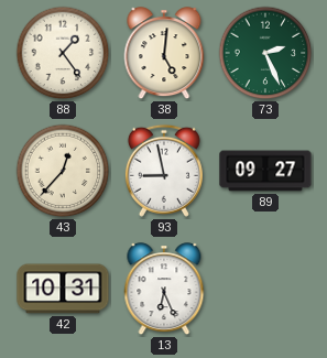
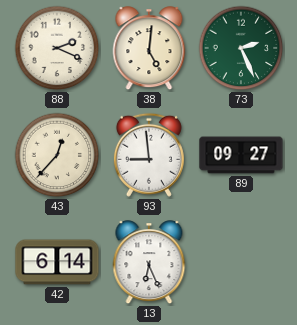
88: 1:24 -> 2:19
93: 8:58 -> 8:59
42: 10:31 -> 6:14
